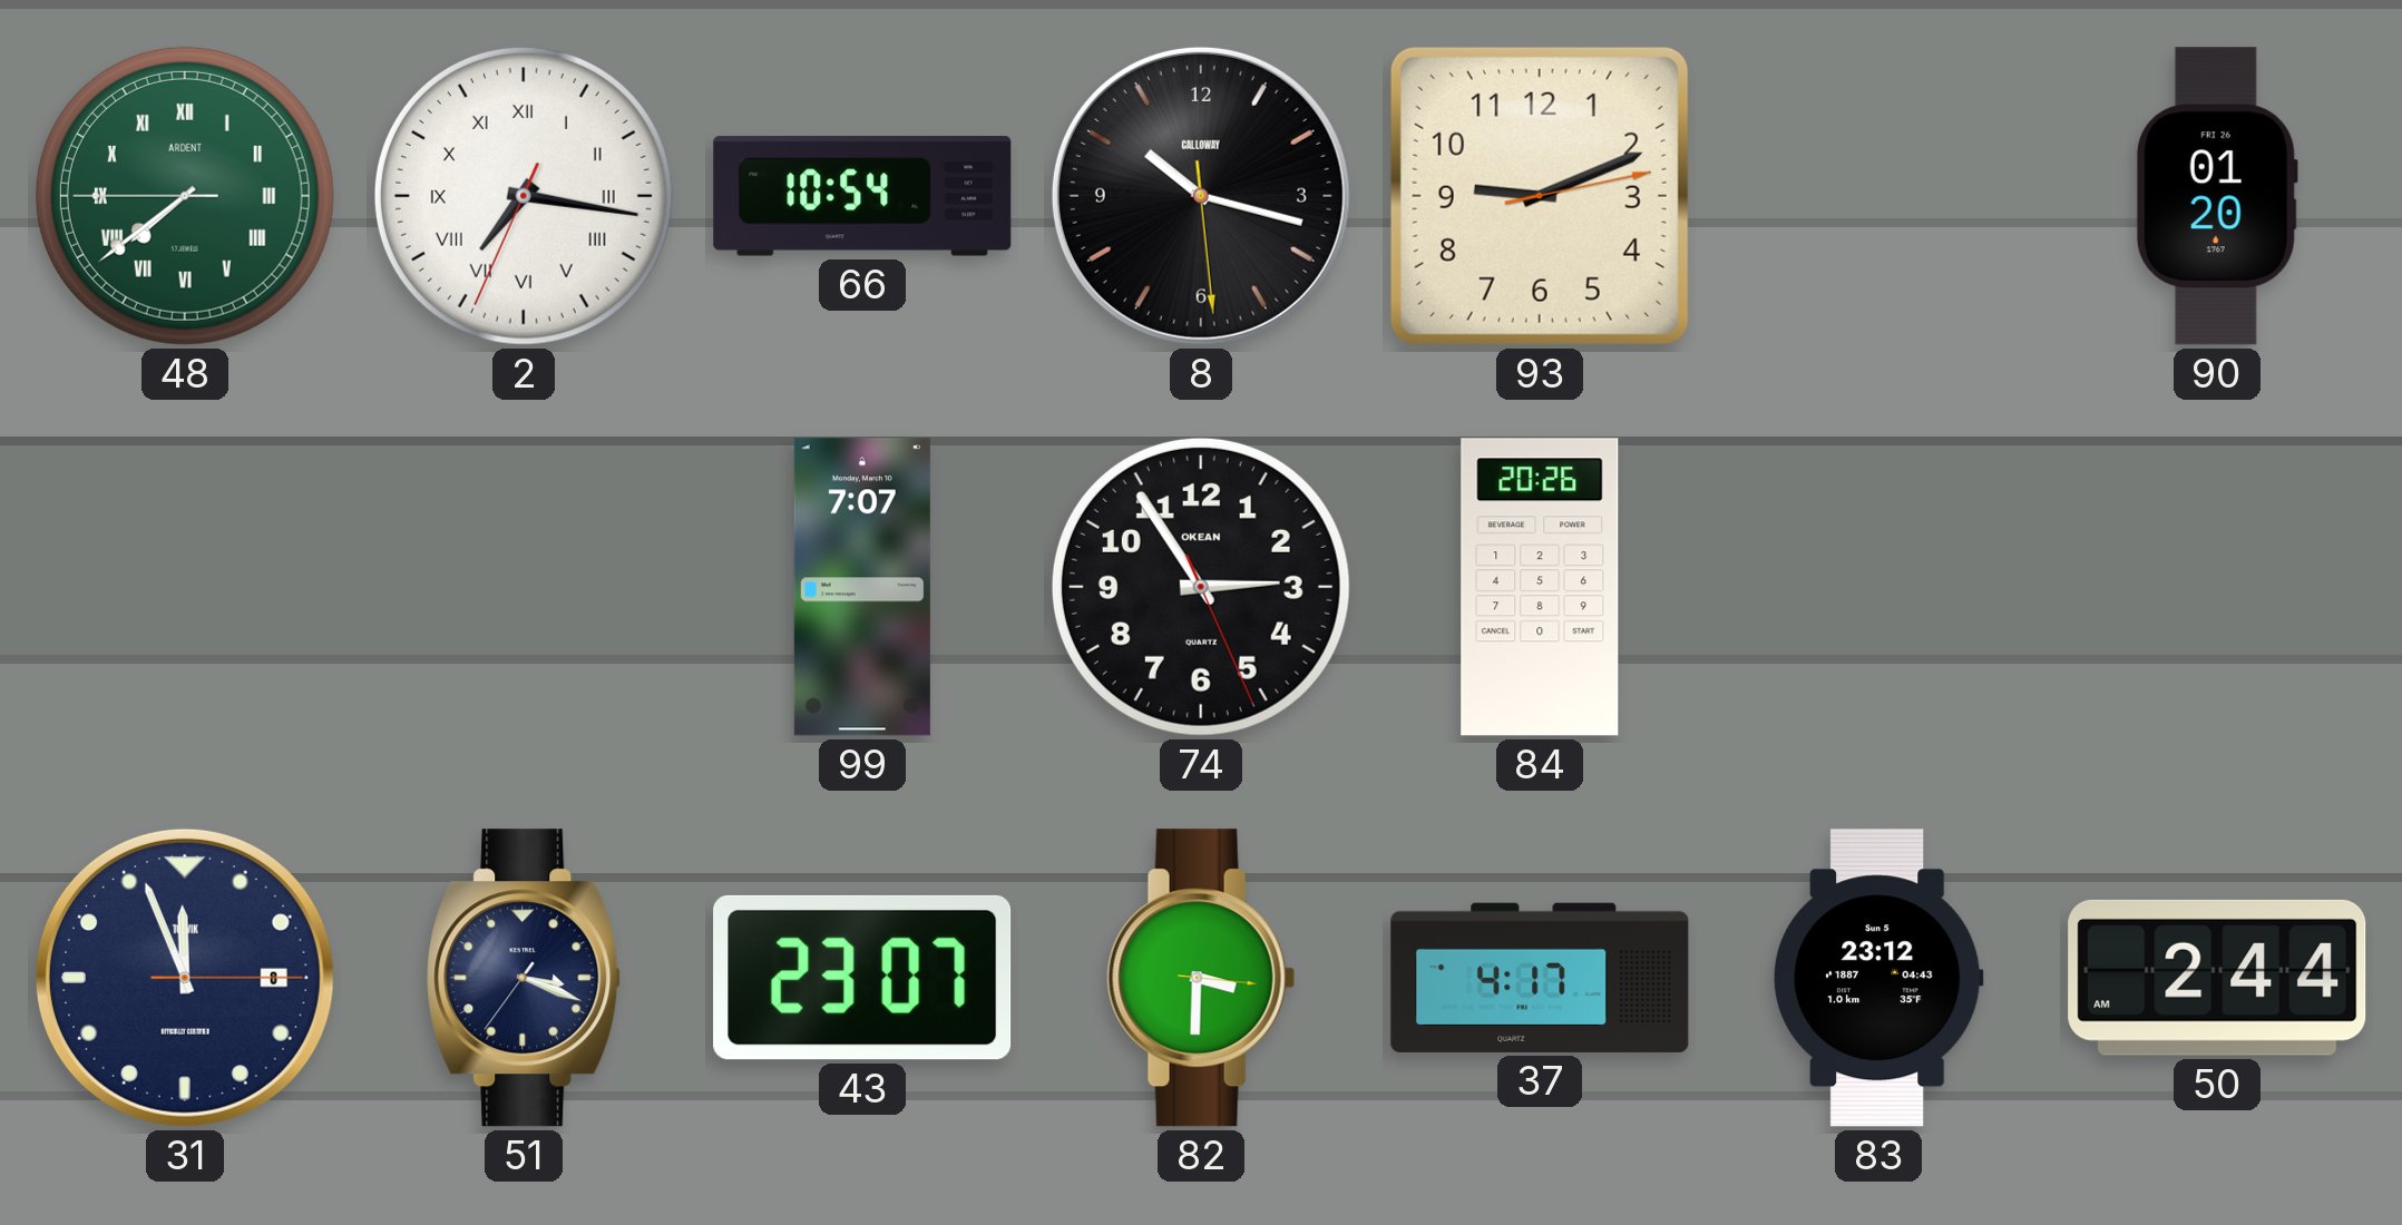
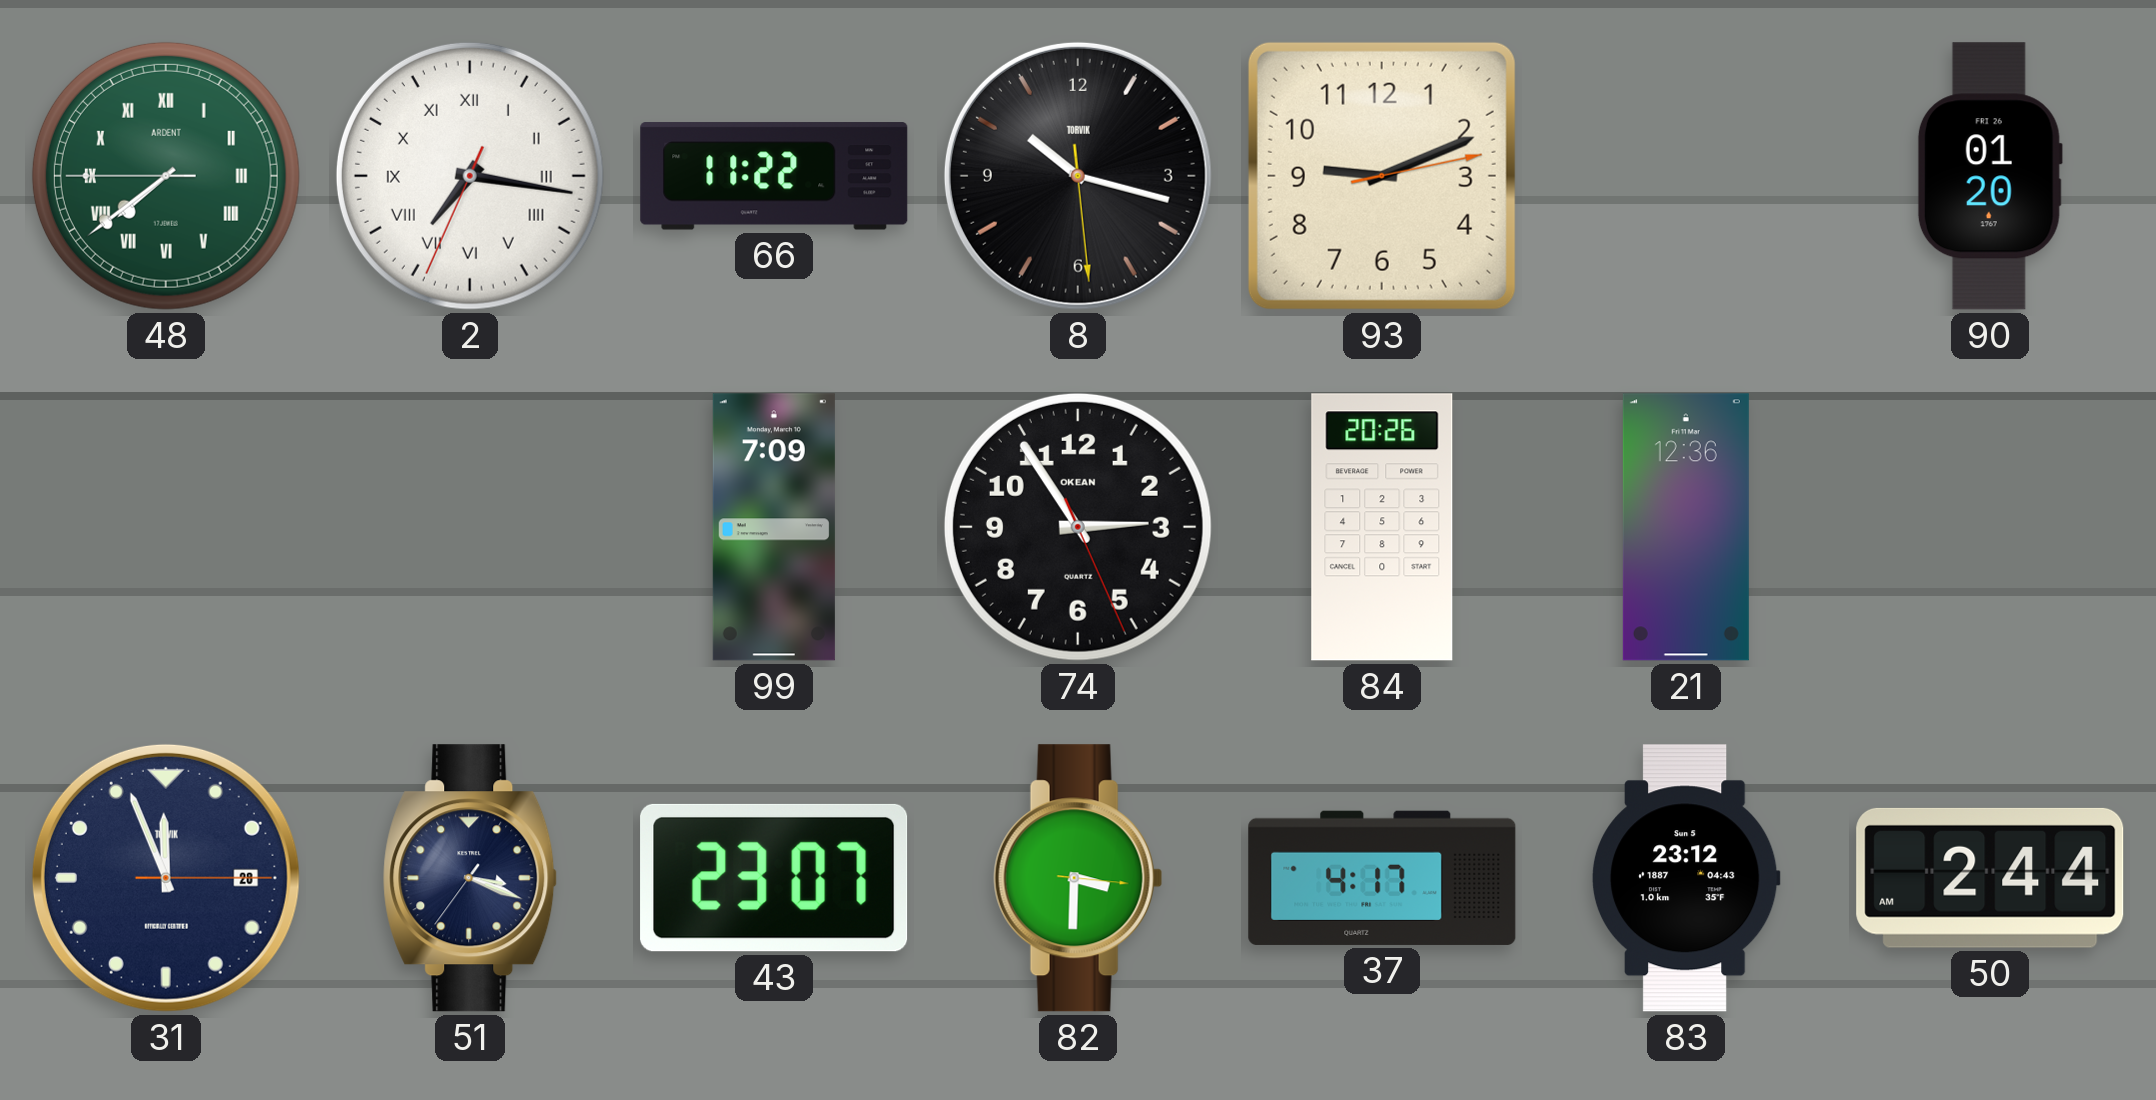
66: 10:54 -> 11:22
8 brand: CALLOWAY -> TORVIK
99: 7:07 -> 7:09
21: none -> 12:36
31 date: 8 -> 28
